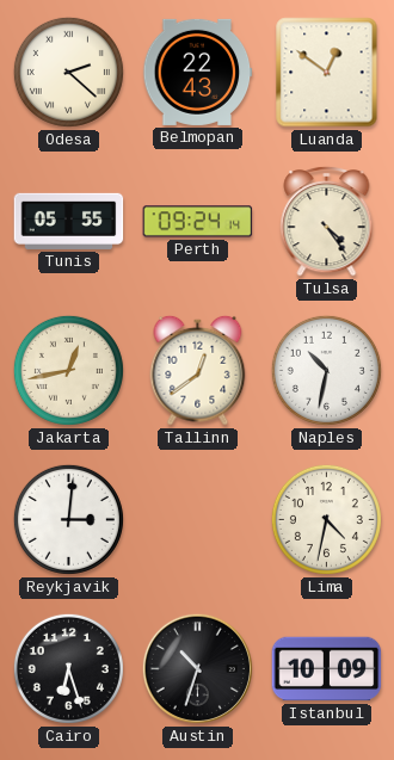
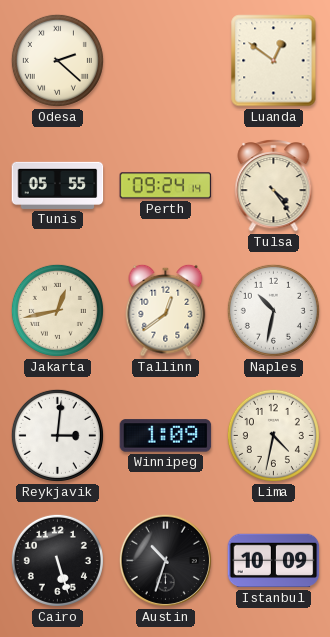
Belmopan: 22:43 -> none
Winnipeg: none -> 1:09
Cairo: 6:27 -> 5:27
